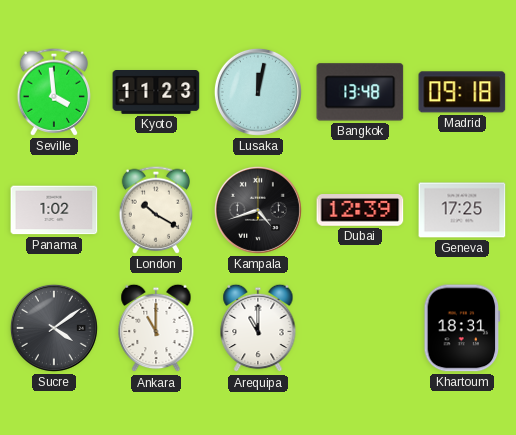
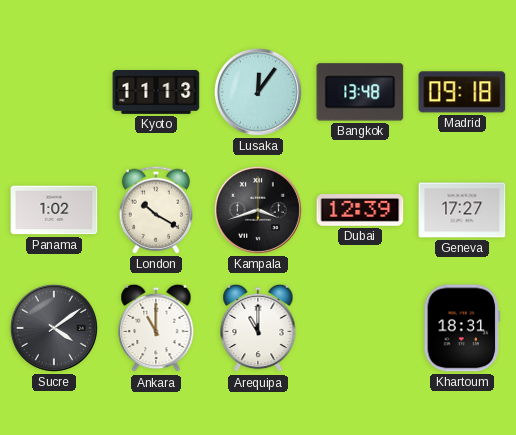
Seville: 3:59 -> none
Kyoto: 11:23 -> 11:13
Lusaka: 12:02 -> 12:06
Kampala: 4:42 -> 3:42
Geneva: 17:25 -> 17:27
